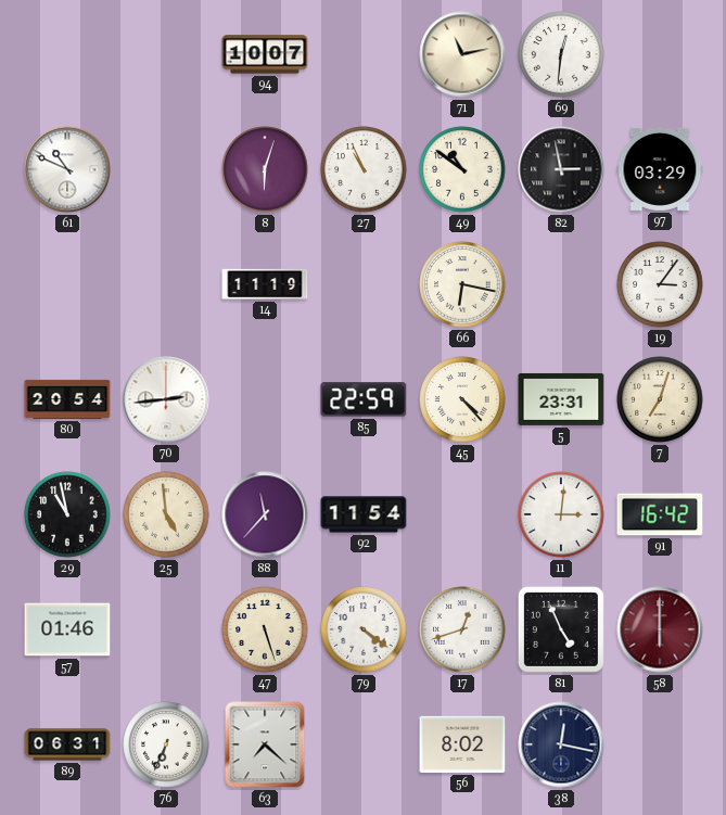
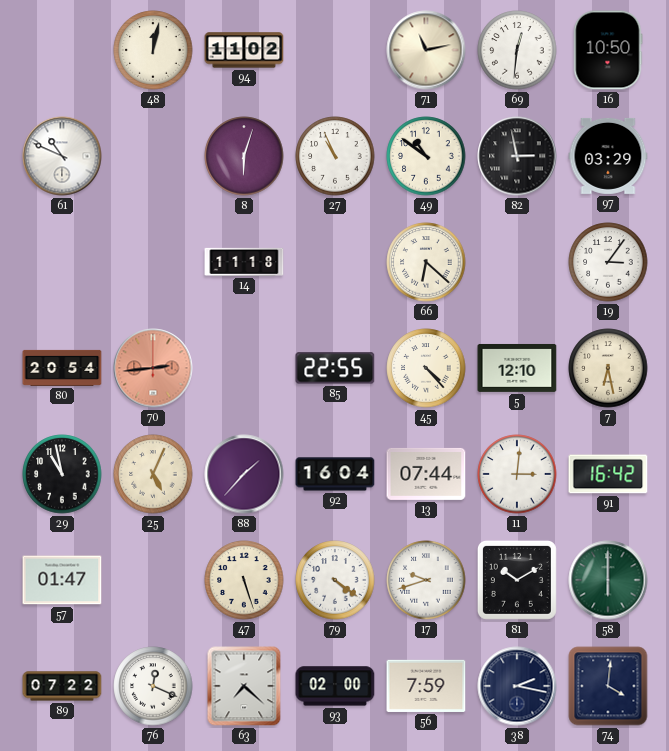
48: none -> 12:02
94: 10:07 -> 11:02
16: none -> 10:50
14: 11:19 -> 11:18
66: 6:17 -> 6:22
70 dial: white -> salmon
85: 22:59 -> 22:55
5: 23:31 -> 12:10
7: 7:03 -> 6:28
25: 4:59 -> 5:04
88: 11:37 -> 1:37
92: 11:54 -> 16:04
13: none -> 07:44
57: 01:46 -> 01:47
17: 12:42 -> 9:42
81: 4:56 -> 10:10
58 dial: burgundy -> green
89: 06:31 -> 07:22
76: 6:34 -> 12:19
93: none -> 02:00
56: 8:02 -> 7:59
38: 12:17 -> 2:17
74: none -> 4:01
